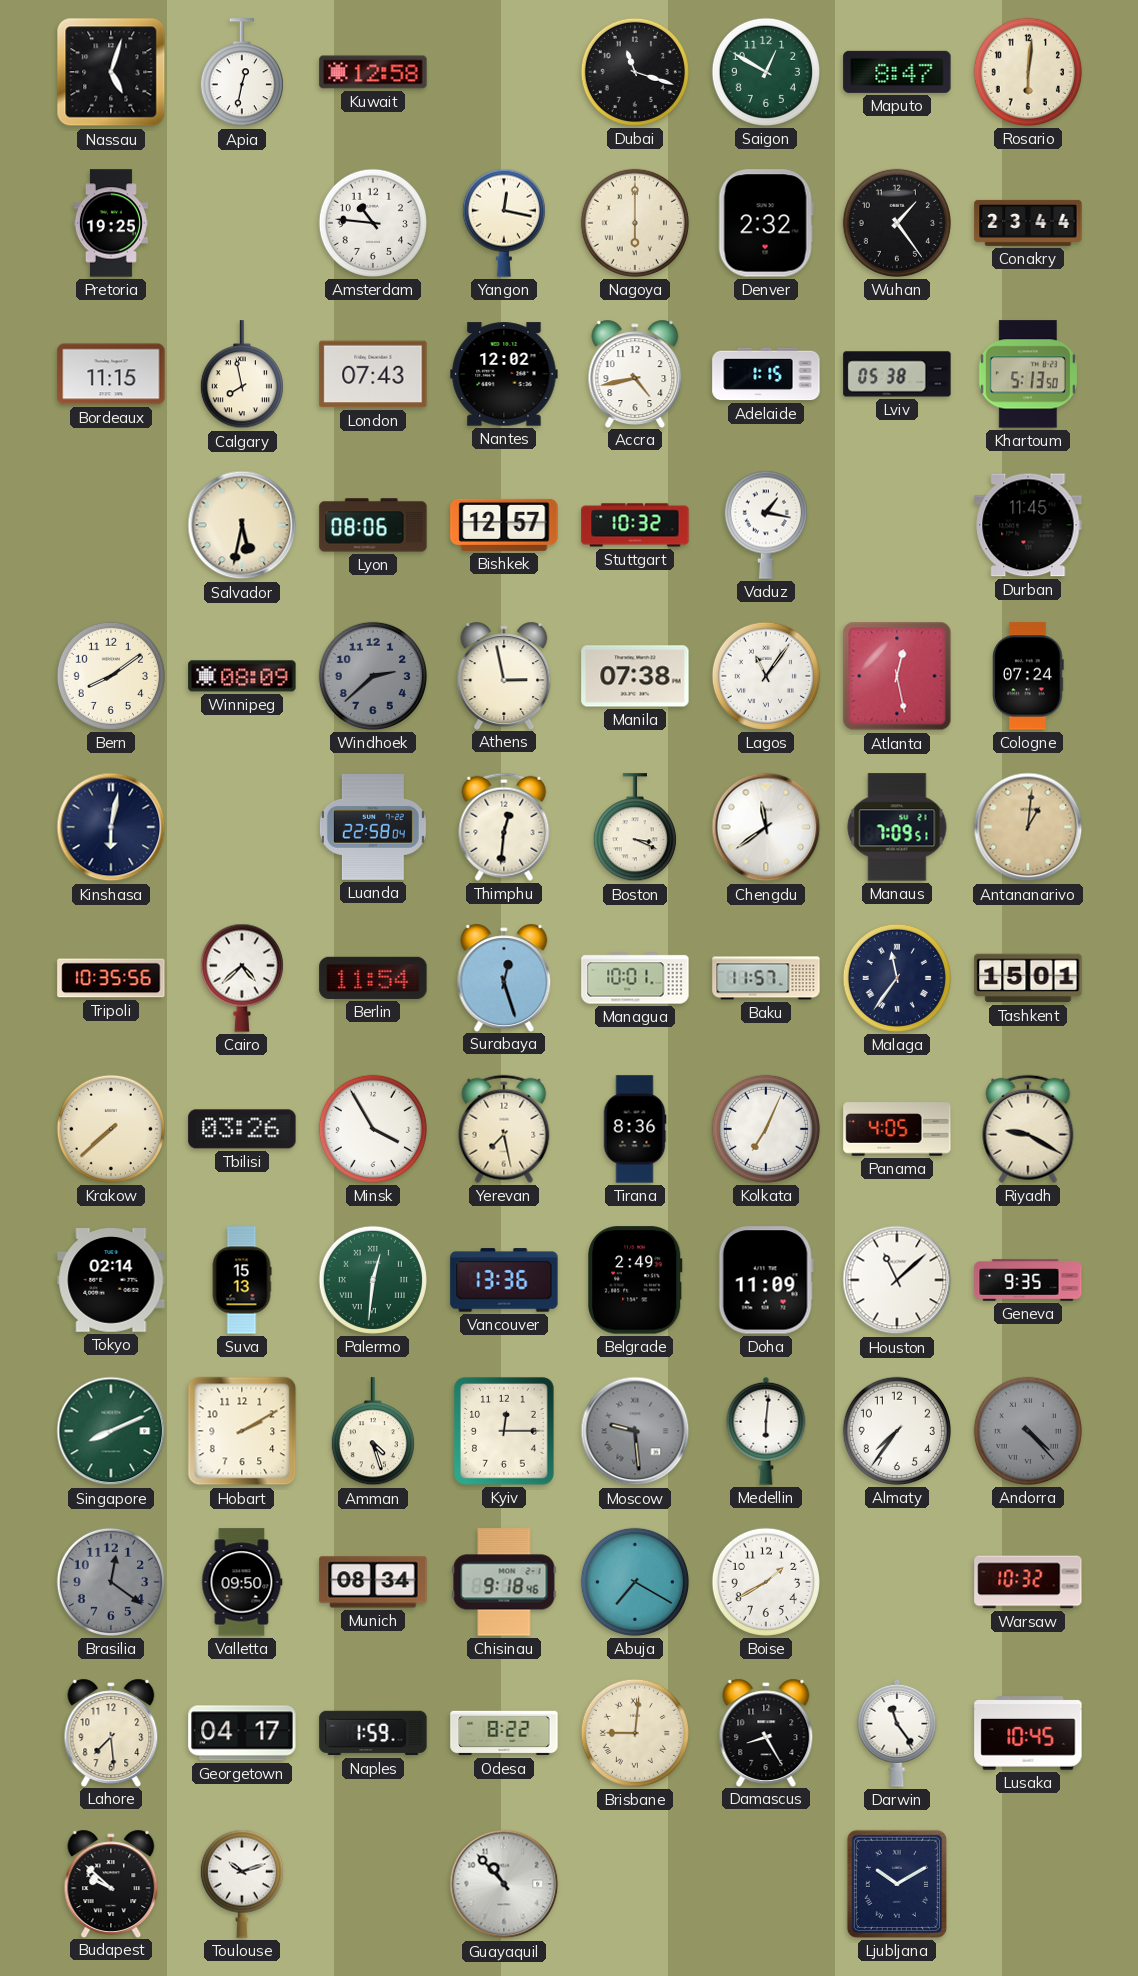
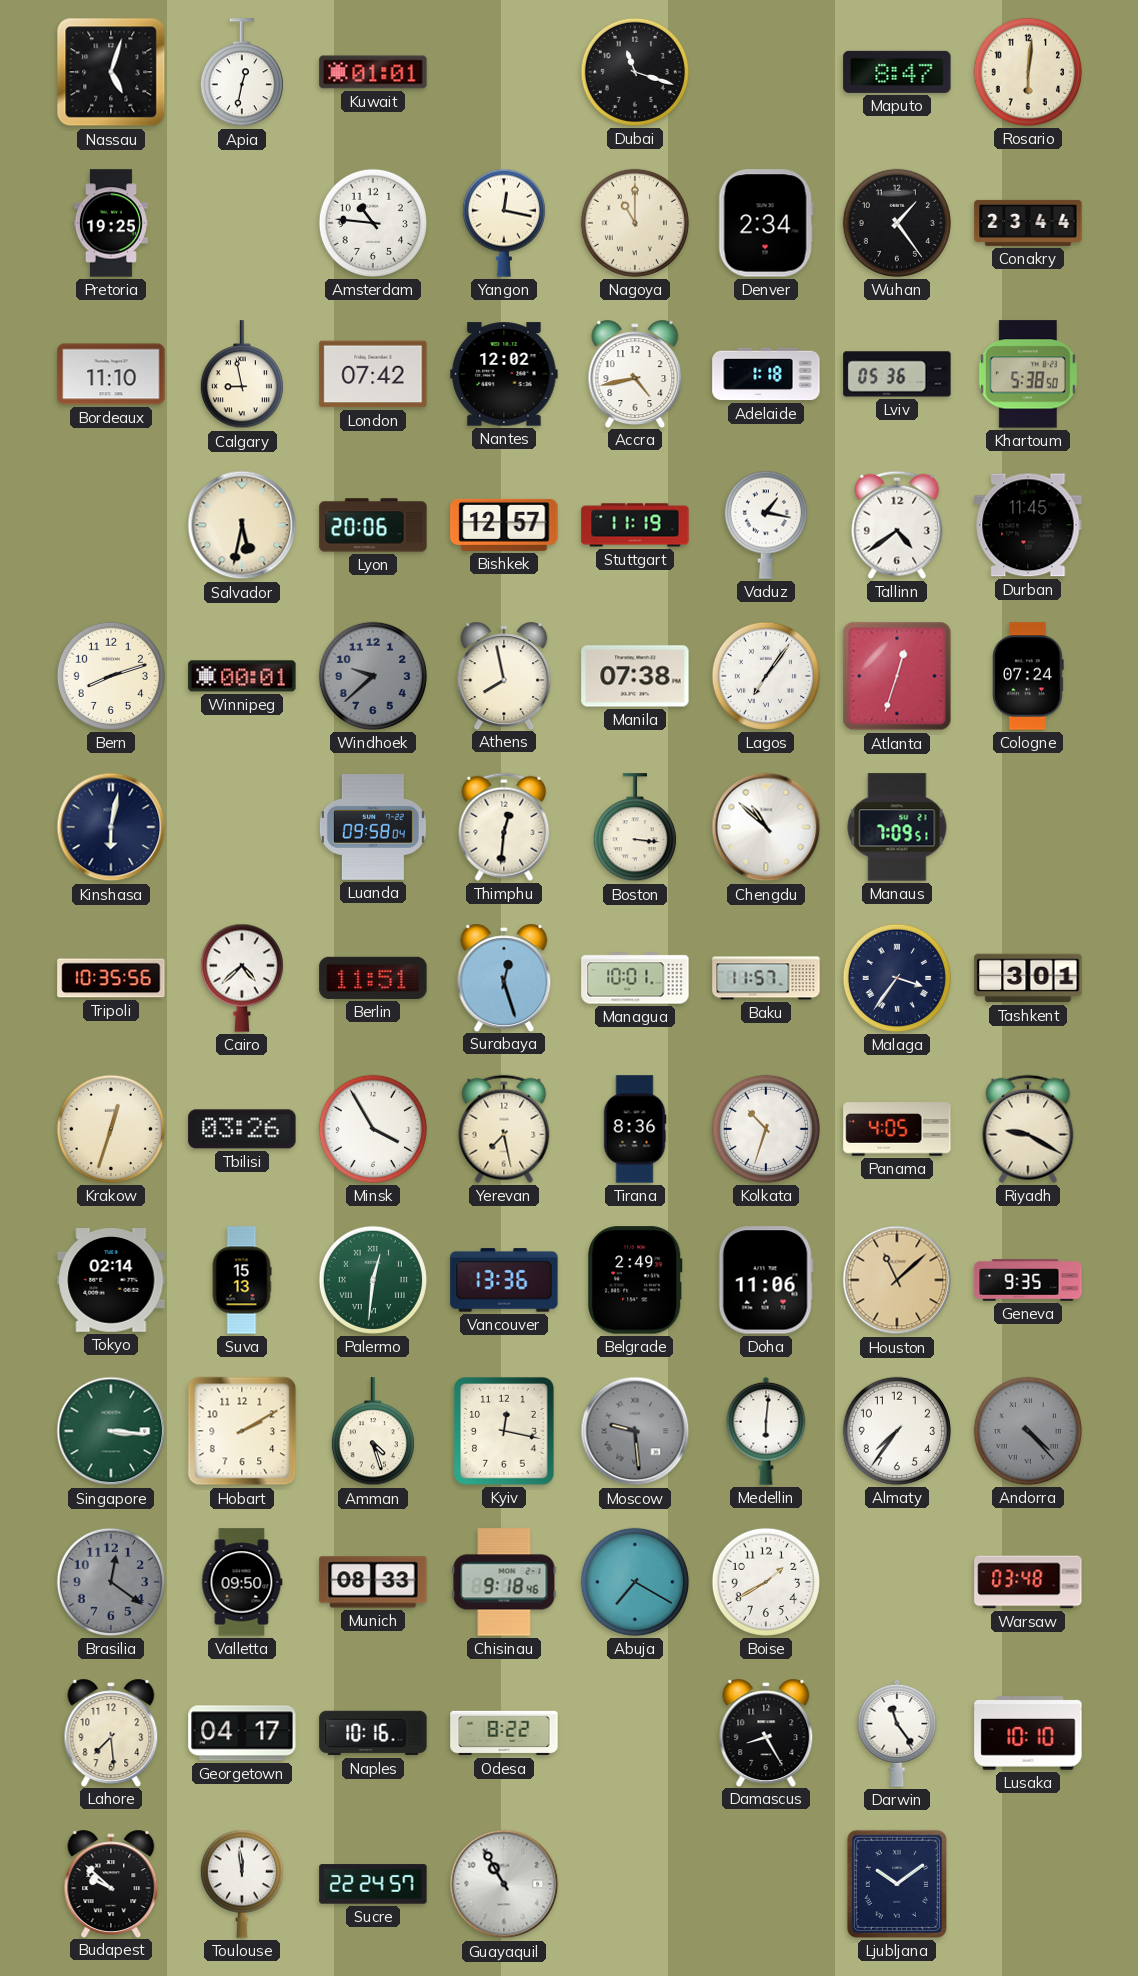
Kuwait: 12:58 -> 01:01
Saigon: 12:50 -> none
Nagoya: 6:00 -> 11:00
Denver: 2:32 -> 2:34
Bordeaux: 11:15 -> 11:10
Calgary: 7:58 -> 8:58
London: 07:43 -> 07:42
Adelaide: 1:15 -> 1:18
Lviv: 05:38 -> 05:36
Khartoum: 5:13 -> 5:38
Lyon: 08:06 -> 20:06
Stuttgart: 10:32 -> 11:19
Tallinn: none -> 4:39
Bern: 8:09 -> 8:12
Winnipeg: 08:09 -> 00:01
Windhoek: 2:38 -> 9:38
Athens: 2:58 -> 7:58
Lagos: 11:06 -> 7:06
Atlanta: 12:28 -> 12:33
Luanda: 22:58 -> 09:58
Boston: 3:19 -> 3:16
Chengdu: 11:39 -> 10:52
Antananarivo: 1:01 -> none
Berlin: 11:54 -> 11:51
Malaga: 11:36 -> 3:36
Tashkent: 15:01 -> 3:01
Krakow: 7:38 -> 12:33
Kolkata: 7:04 -> 10:33
Doha: 11:09 -> 11:06
Houston dial: white -> champagne
Singapore: 8:11 -> 3:16
Kyiv: 12:15 -> 12:17
Munich: 08:34 -> 08:33
Warsaw: 10:32 -> 03:48
Naples: 1:59 -> 10:16
Brisbane: 9:01 -> none
Lusaka: 10:45 -> 10:10
Toulouse: 10:12 -> 11:59
Sucre: none -> 22:24
Guayaquil: 10:53 -> 10:55
Ljubljana: 10:10 -> 10:09
